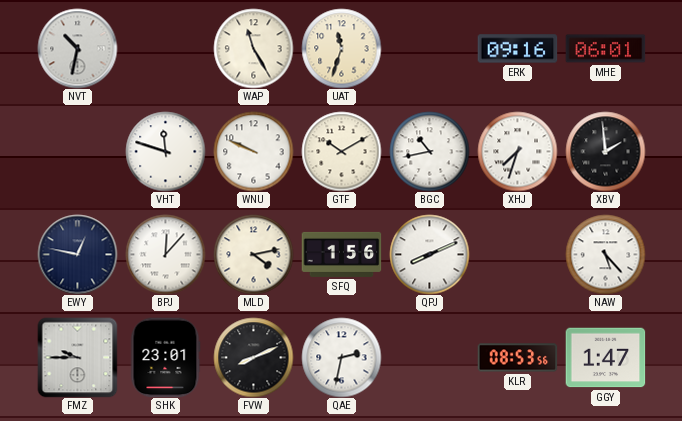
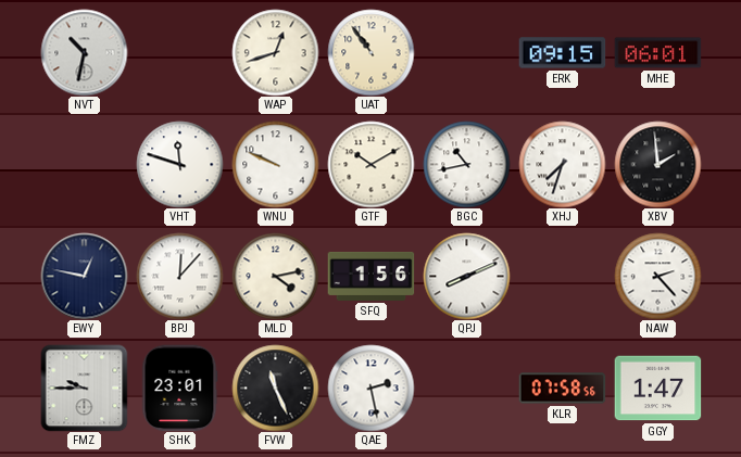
WAP: 11:25 -> 12:42
UAT: 11:33 -> 10:54
ERK: 09:16 -> 09:15
NAW: 5:23 -> 2:23
FVW: 8:11 -> 11:26
QAE: 2:32 -> 2:28
KLR: 08:53 -> 07:58
